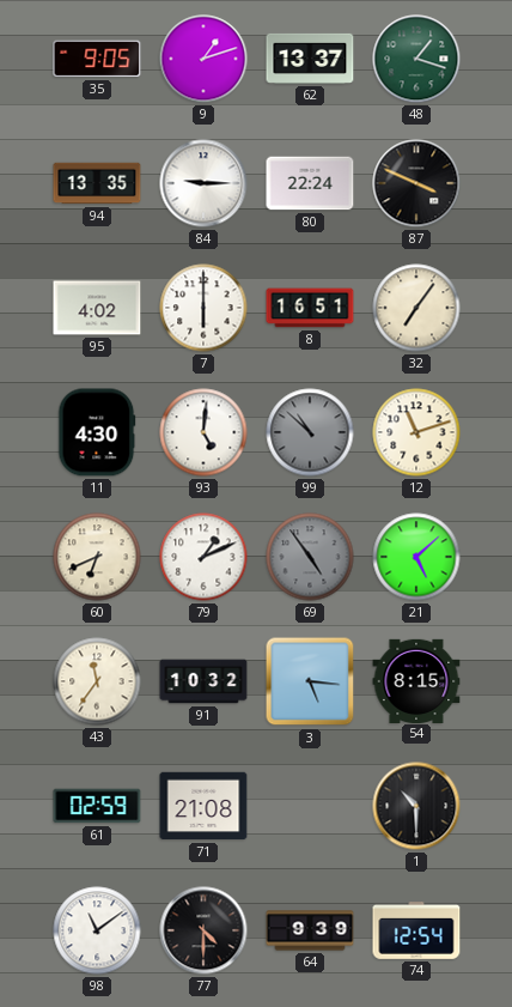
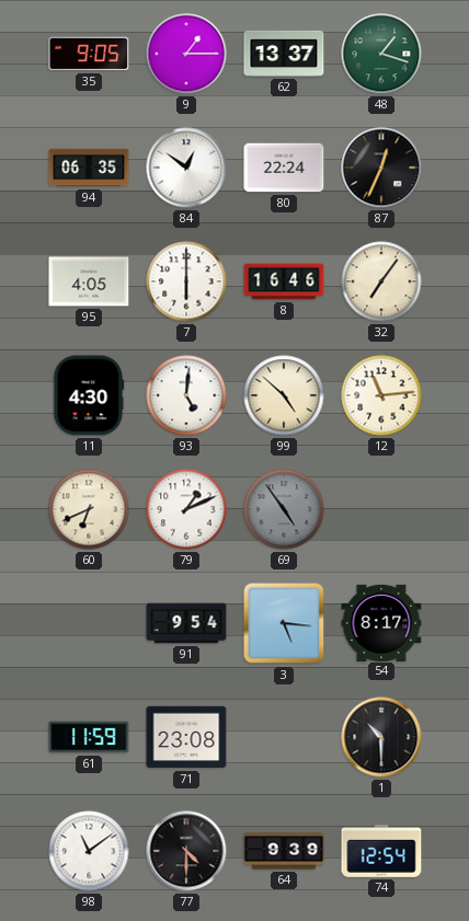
9: 1:12 -> 1:15
94: 13:35 -> 06:35
84: 9:15 -> 12:51
87: 3:49 -> 12:34
95: 4:02 -> 4:05
8: 16:51 -> 16:46
99: 10:52 -> 4:52
99 dial: grey -> cream
12: 11:12 -> 11:14
21: 5:08 -> none
43: 11:36 -> none
91: 10:32 -> 9:54
54: 8:15 -> 8:17
61: 02:59 -> 11:59
71: 21:08 -> 23:08
